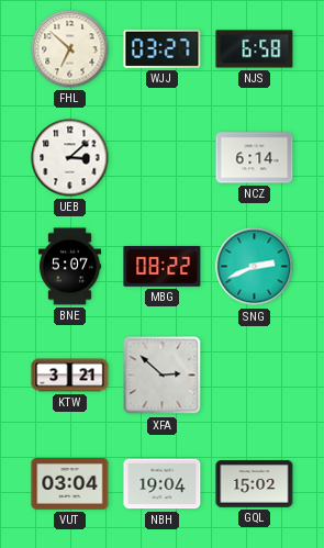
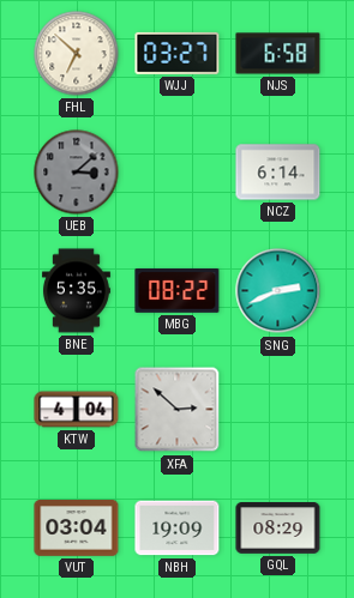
UEB dial: white -> grey
BNE: 5:07 -> 5:35
KTW: 3:21 -> 4:04
NBH: 19:04 -> 19:09
GQL: 15:02 -> 08:29
